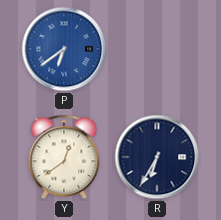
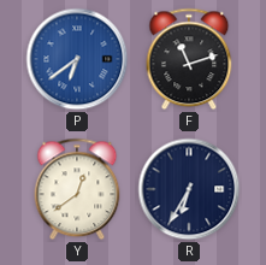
F: none -> 11:12
